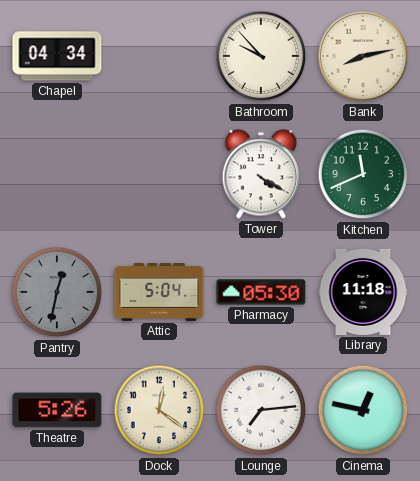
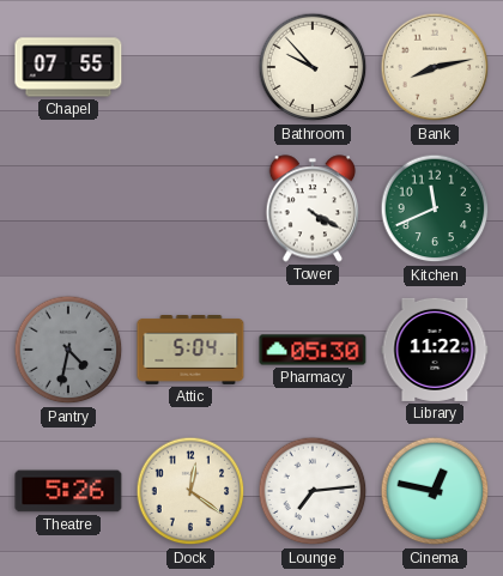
Chapel: 04:34 -> 07:55
Pantry: 12:32 -> 4:32
Library: 11:18 -> 11:22
